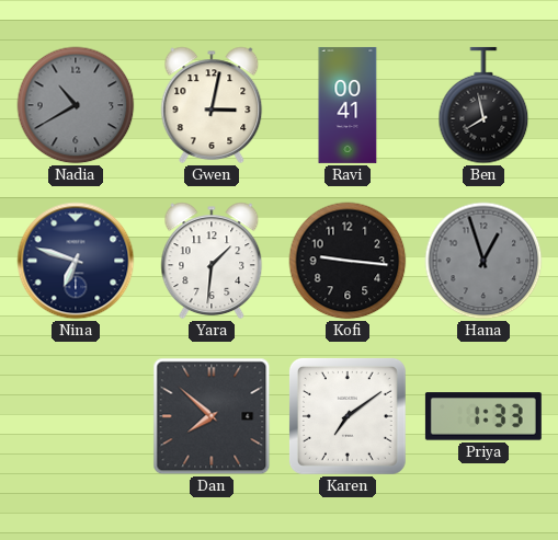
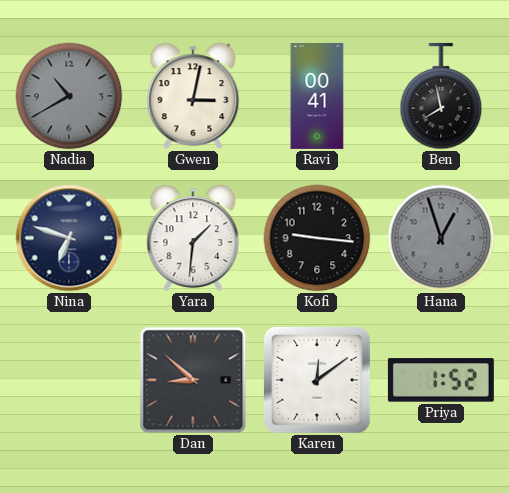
Dan: 7:52 -> 8:52
Karen: 7:09 -> 12:09
Priya: 1:33 -> 1:52
